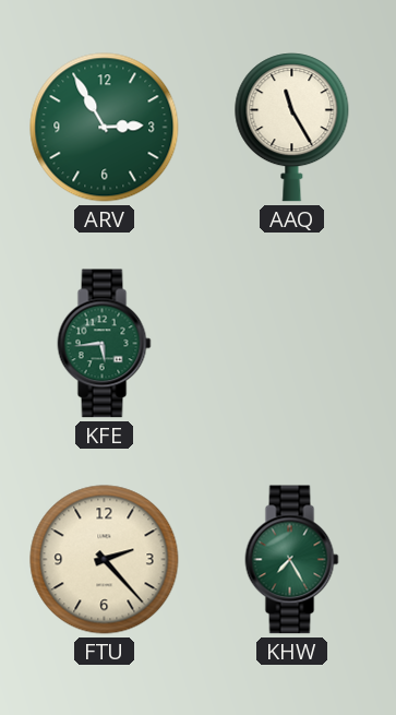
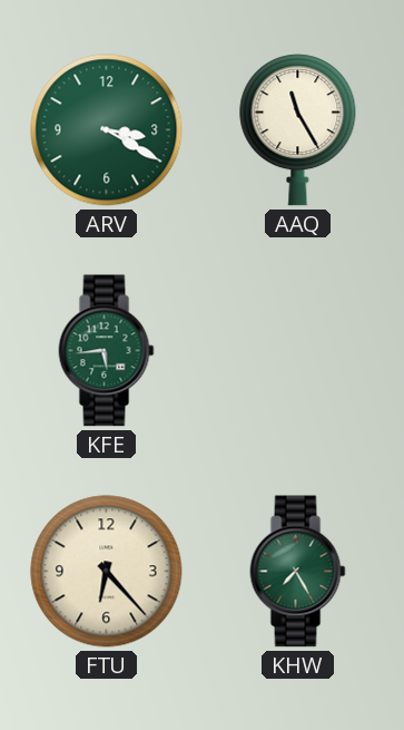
ARV: 2:55 -> 3:20
FTU: 2:23 -> 6:23
